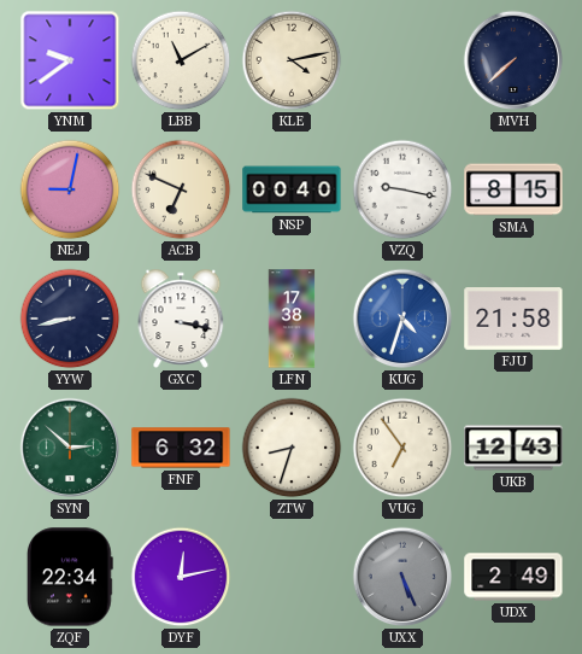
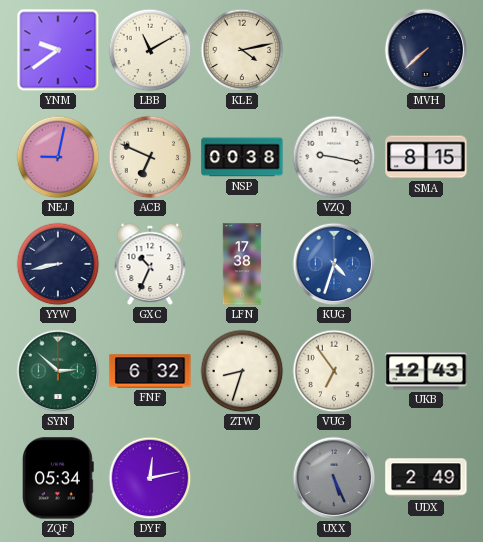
NSP: 00:40 -> 00:38
GXC: 3:17 -> 10:34
FJU: 21:58 -> none
ZQF: 22:34 -> 05:34
